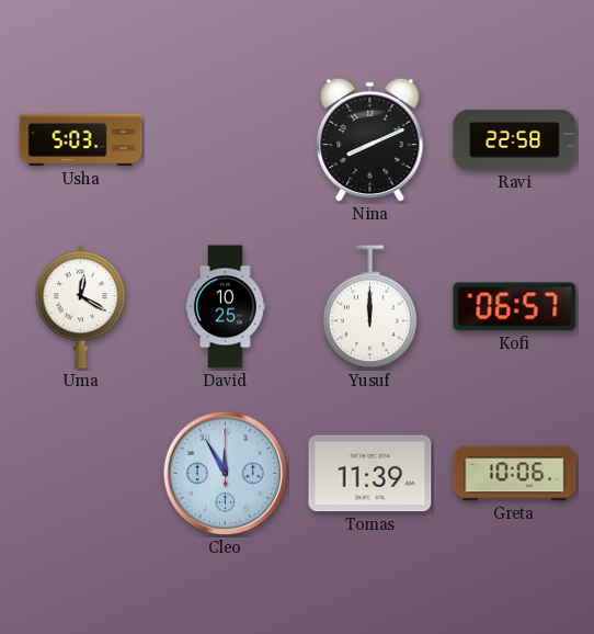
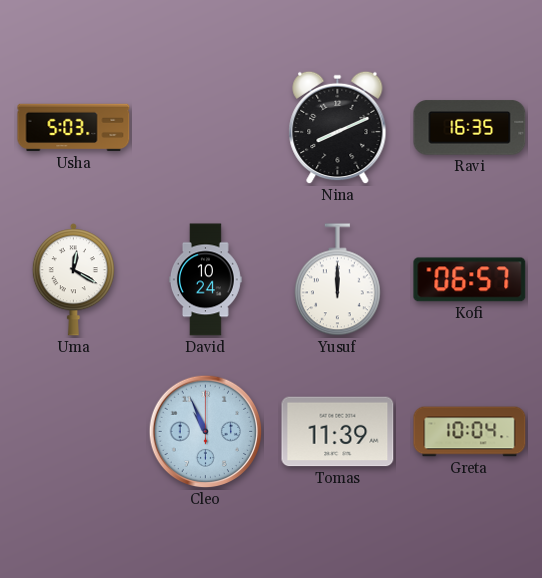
Ravi: 22:58 -> 16:35
David: 10:25 -> 10:24
Cleo: 11:55 -> 10:56
Greta: 10:06 -> 10:04
